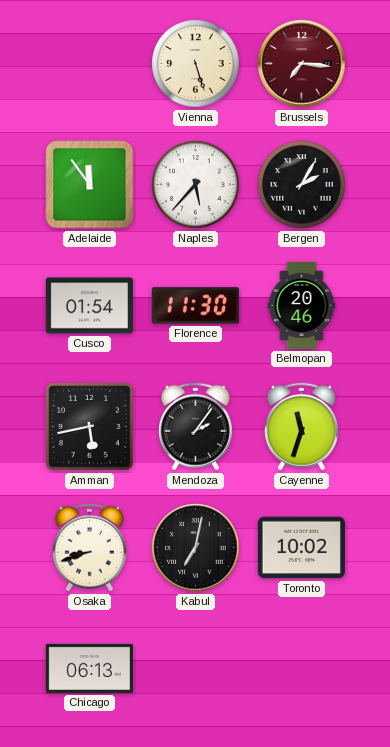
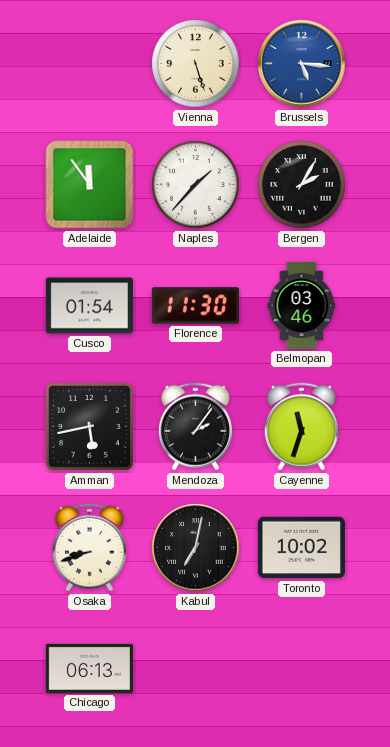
Brussels: 7:16 -> 5:16
Brussels dial: burgundy -> blue
Naples: 5:37 -> 1:37
Belmopan: 20:46 -> 03:46
